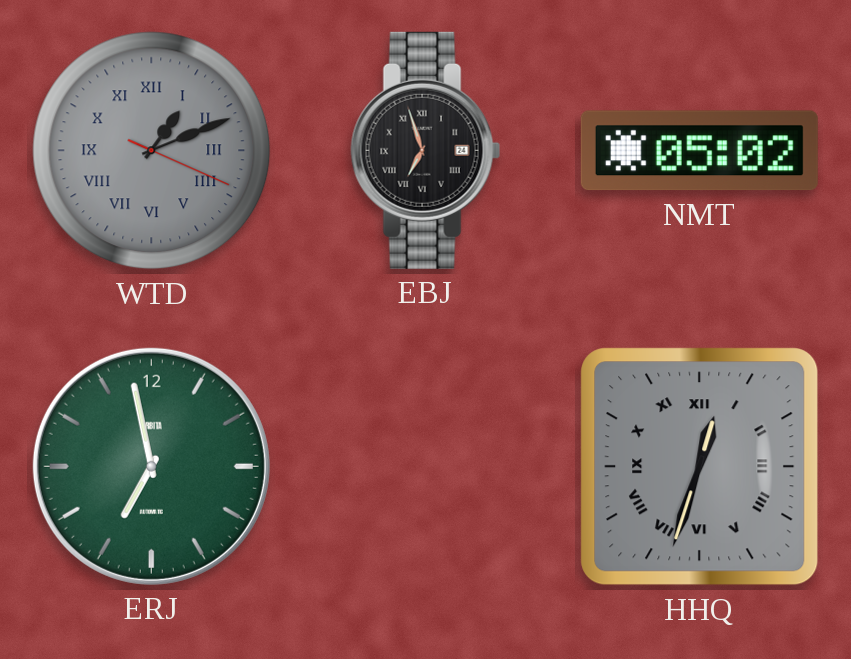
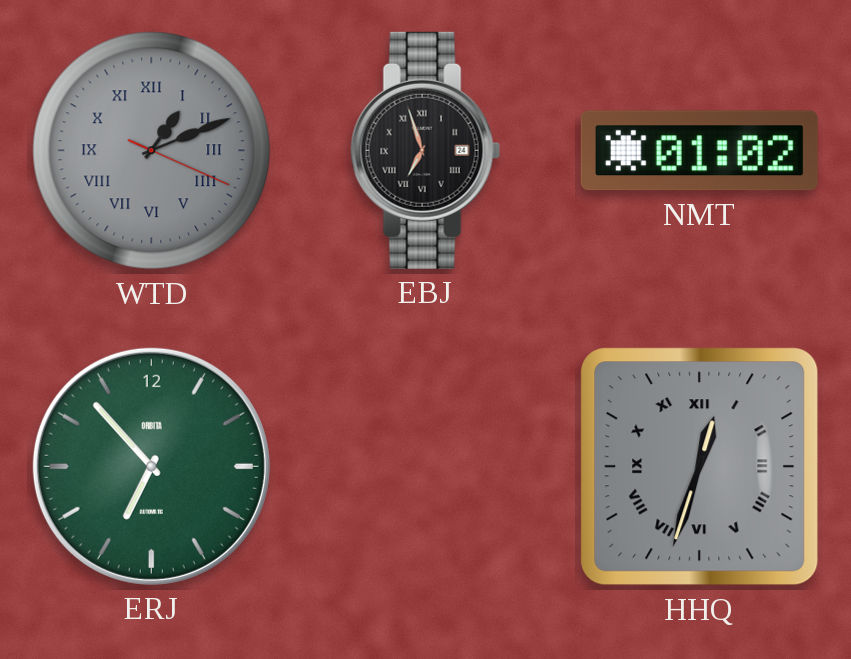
NMT: 05:02 -> 01:02
ERJ: 6:58 -> 6:53
